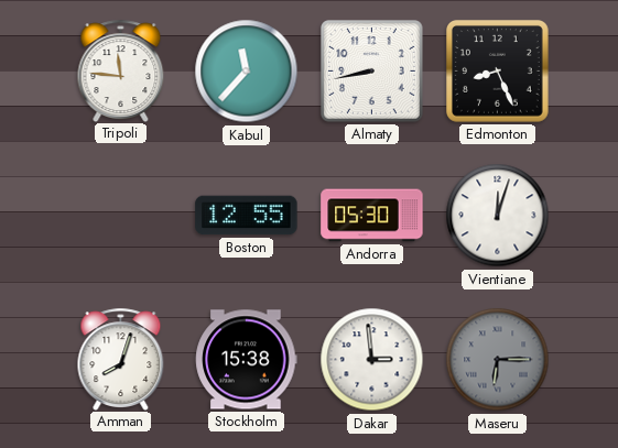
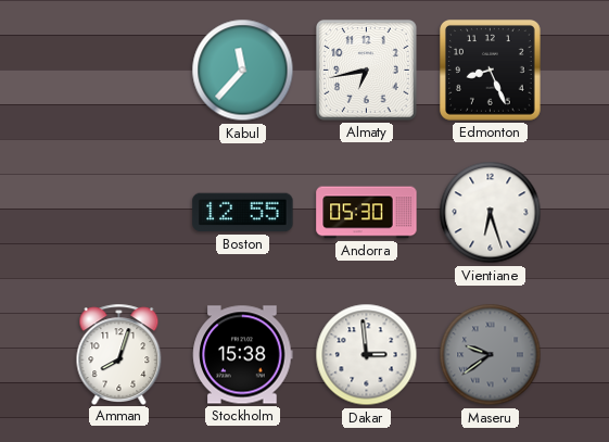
Tripoli: 11:46 -> none
Almaty: 8:43 -> 6:43
Vientiane: 12:03 -> 6:27
Maseru: 6:15 -> 9:39
